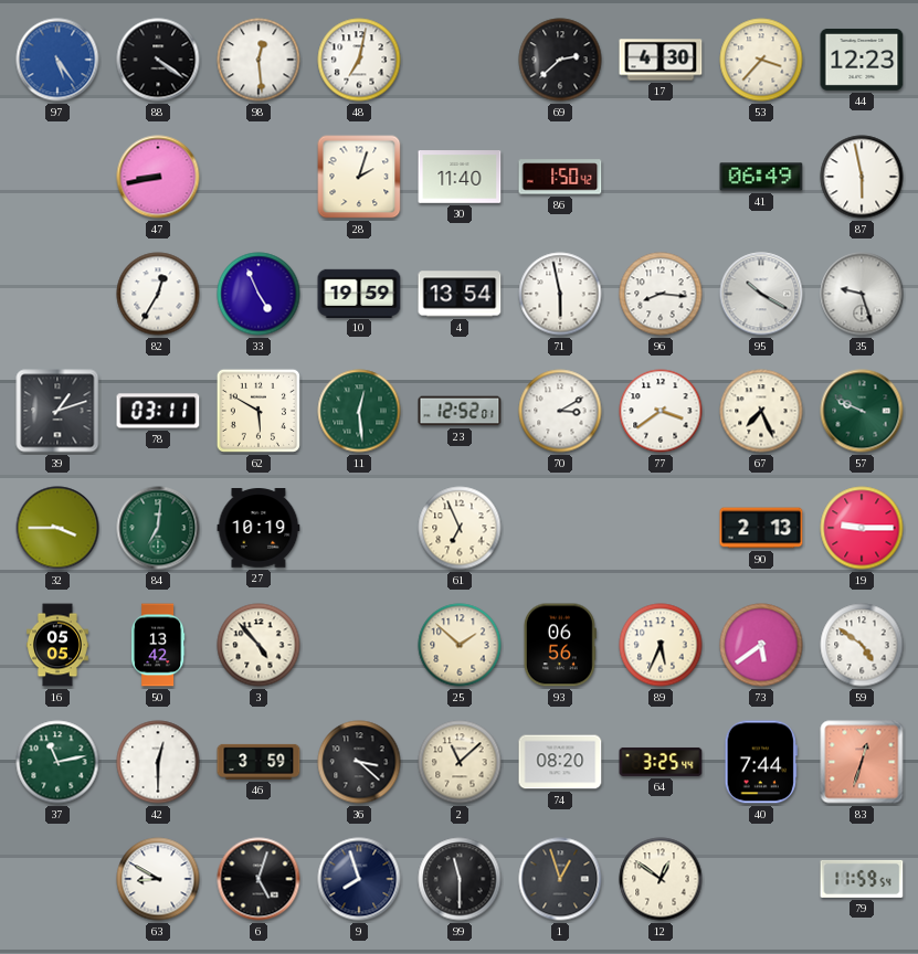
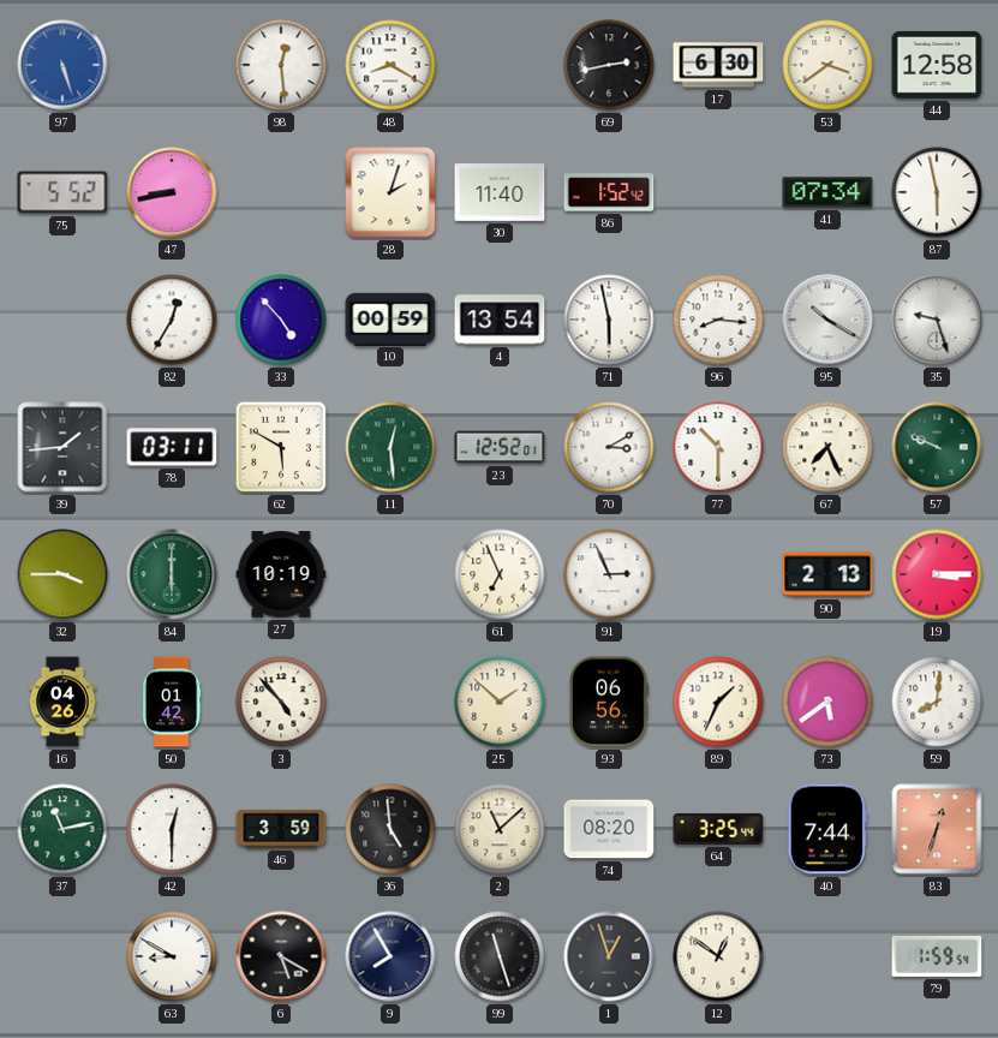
97: 5:24 -> 5:27
88: 4:21 -> none
48: 7:02 -> 8:20
69: 2:38 -> 2:43
17: 4:30 -> 6:30
53: 3:37 -> 3:39
44: 12:23 -> 12:58
75: none -> 5:52
86: 1:50 -> 1:52
41: 06:49 -> 07:34
33: 4:56 -> 4:53
10: 19:59 -> 00:59
39: 1:12 -> 1:44
77: 3:39 -> 10:30
84: 7:01 -> 6:00
91: none -> 2:56
19: 9:15 -> 3:15
16: 05:05 -> 04:26
50: 13:42 -> 01:42
89: 5:34 -> 1:34
59: 4:51 -> 8:01
36: 3:22 -> 4:59
6: 5:03 -> 5:20
9: 7:57 -> 7:55
99: 11:30 -> 11:27
79: 11:59 -> 1:59
